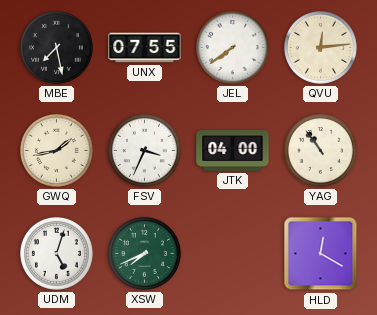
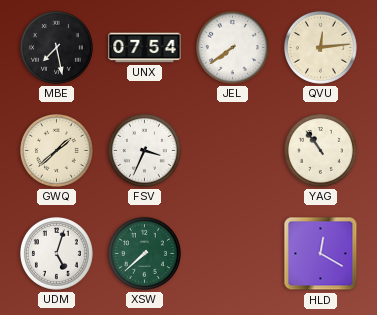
UNX: 07:55 -> 07:54
GWQ: 1:43 -> 1:38
JTK: 04:00 -> none
XSW: 7:41 -> 7:38
